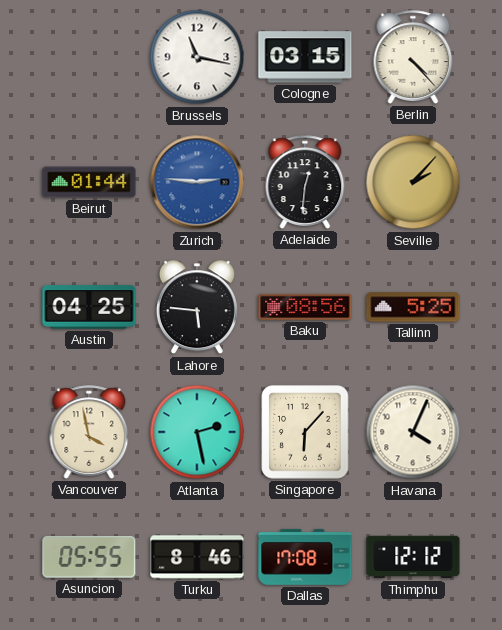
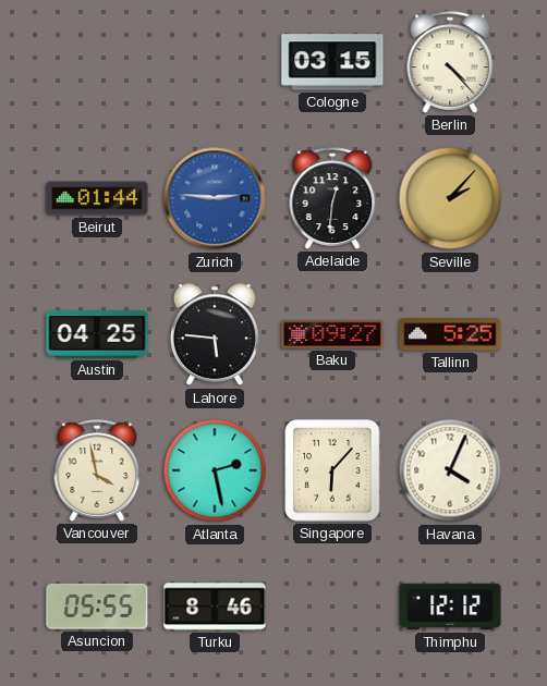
Brussels: 11:17 -> none
Baku: 08:56 -> 09:27
Dallas: 17:08 -> none
